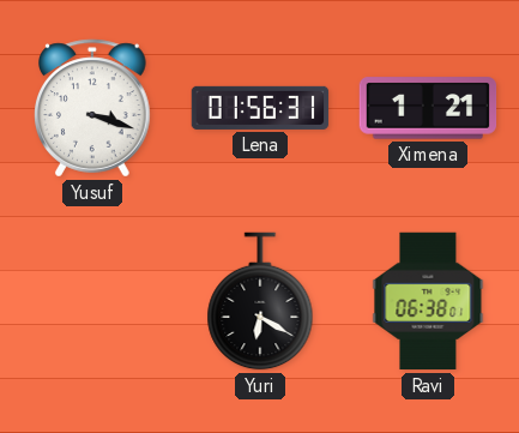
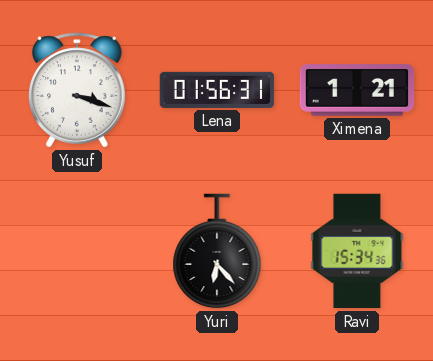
Yuri: 6:20 -> 6:23
Ravi: 06:38 -> 15:34
